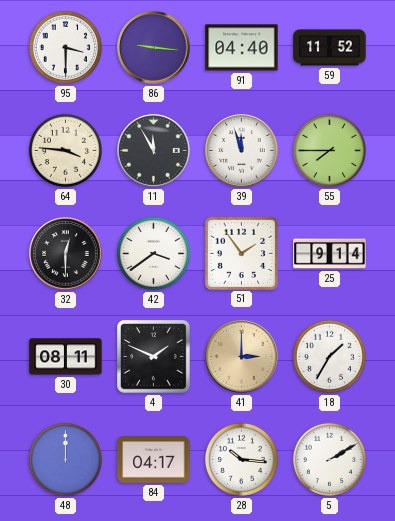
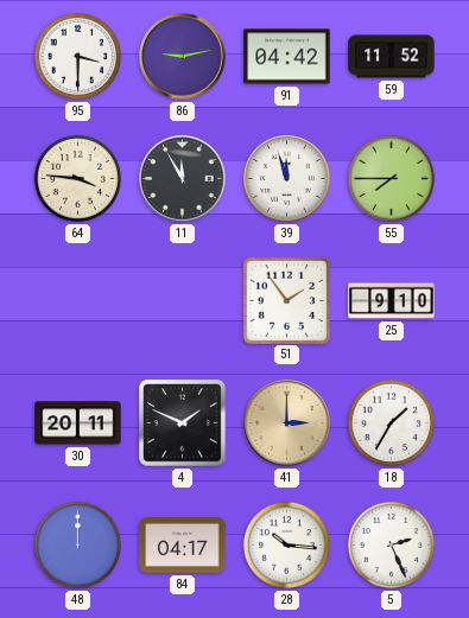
86: 9:16 -> 9:13
91: 04:40 -> 04:42
32: 12:30 -> none
42: 3:39 -> none
25: 9:14 -> 9:10
30: 08:11 -> 20:11
5: 2:10 -> 2:26
